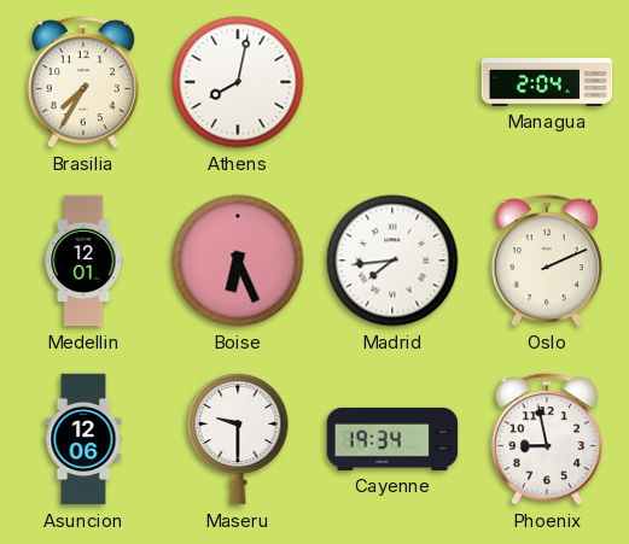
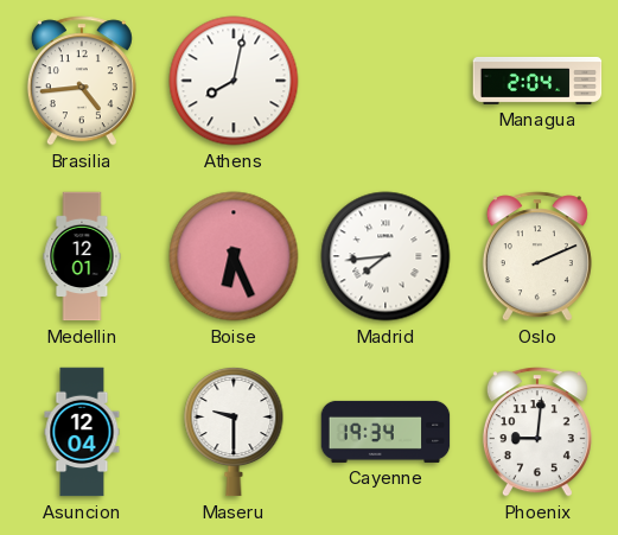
Brasilia: 7:35 -> 4:44
Asuncion: 12:06 -> 12:04
Phoenix: 8:58 -> 9:01
